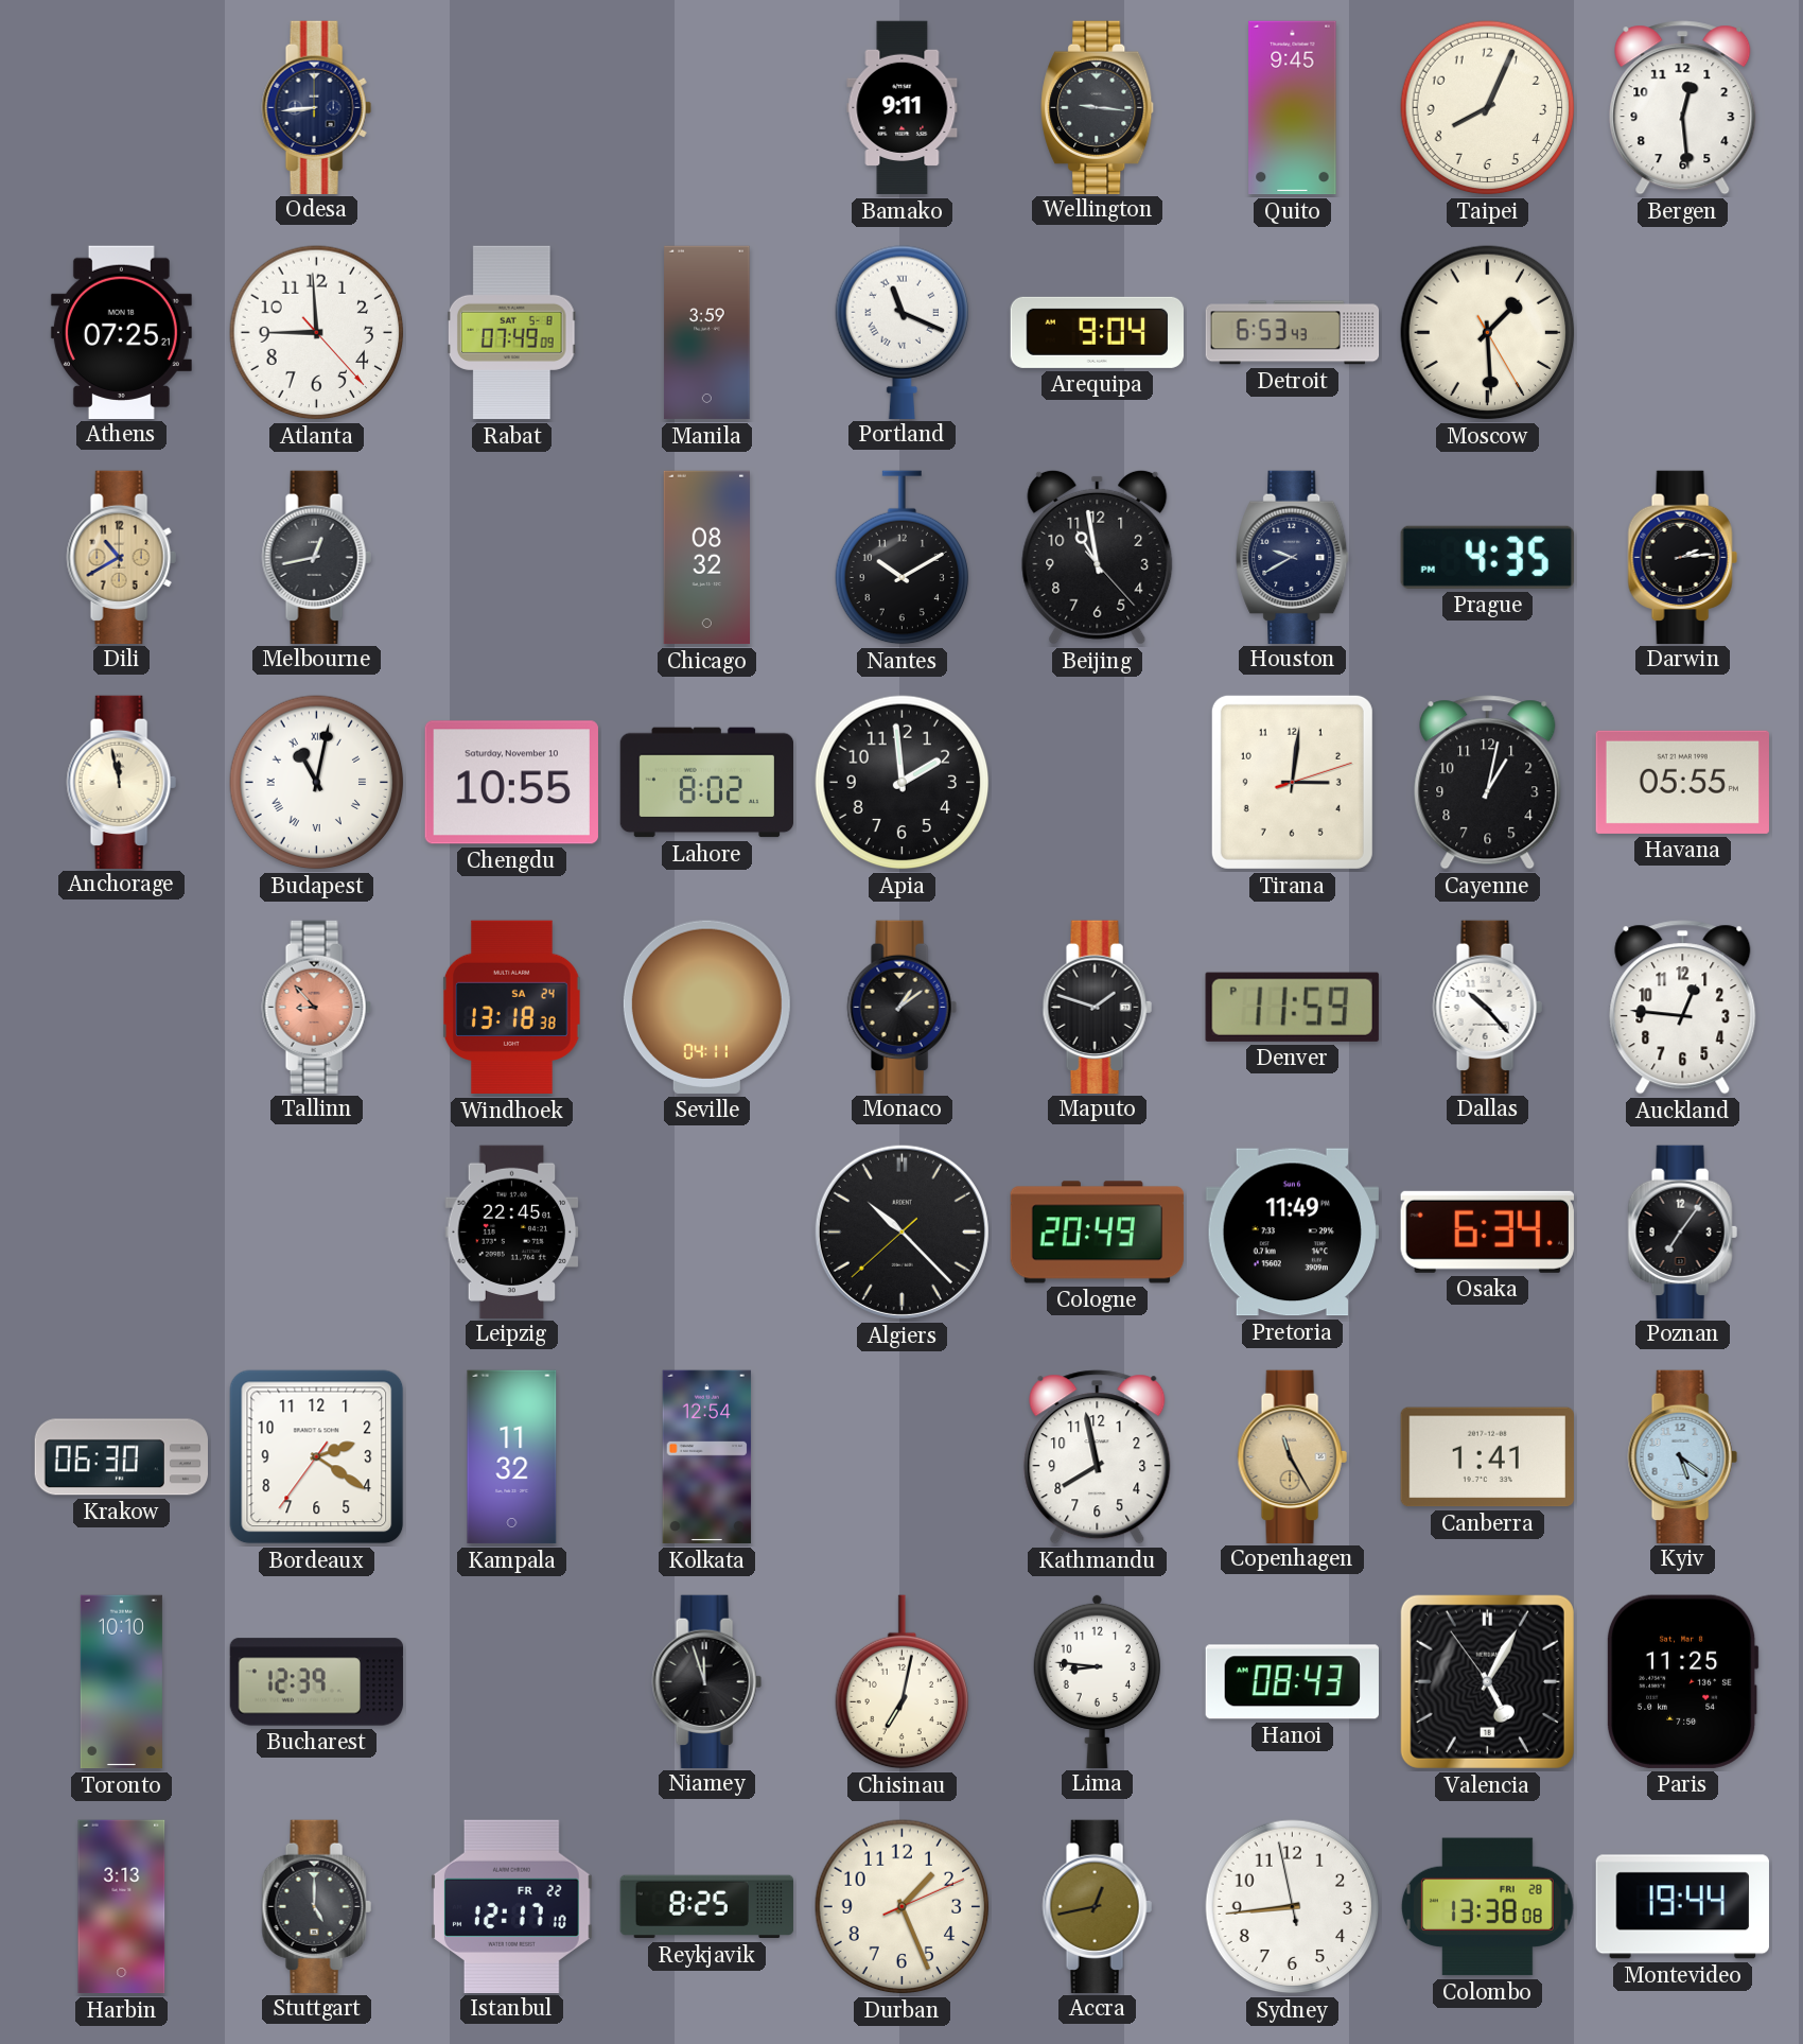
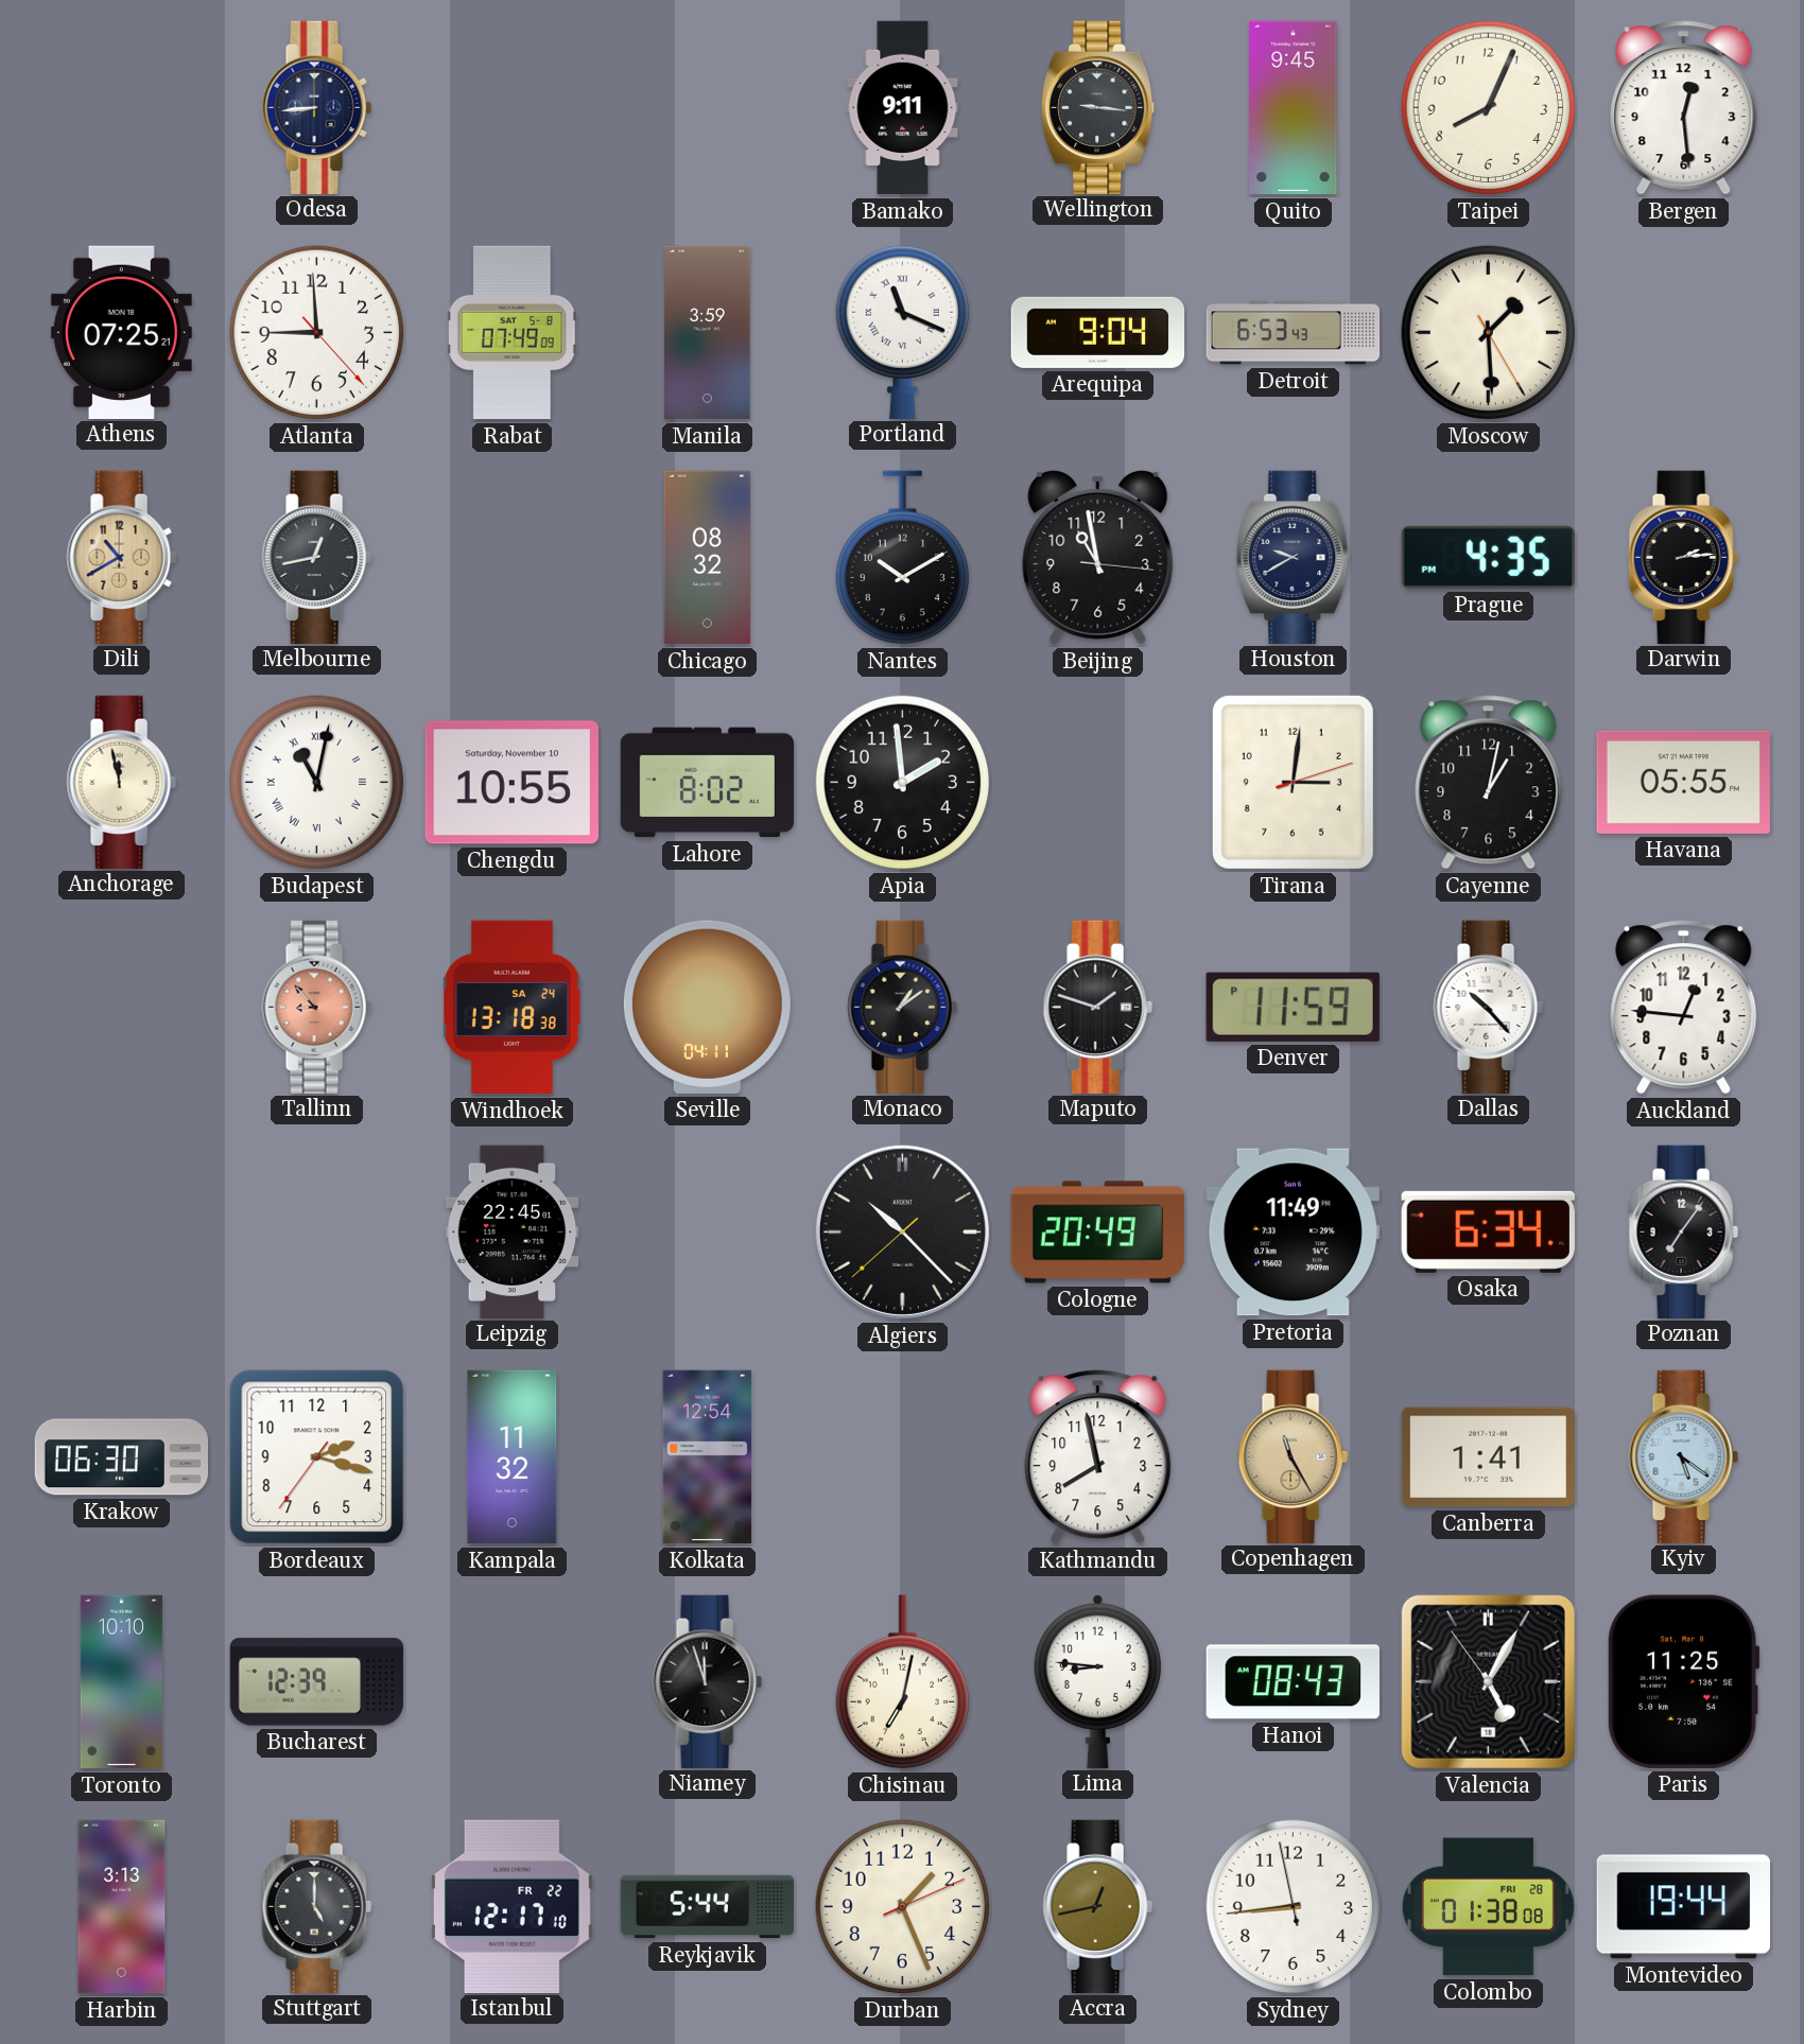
Beijing: 10:58:23 -> 10:58:16
Bordeaux: 2:20 -> 2:17
Reykjavik: 8:25 -> 5:44
Colombo: 13:38 -> 01:38
